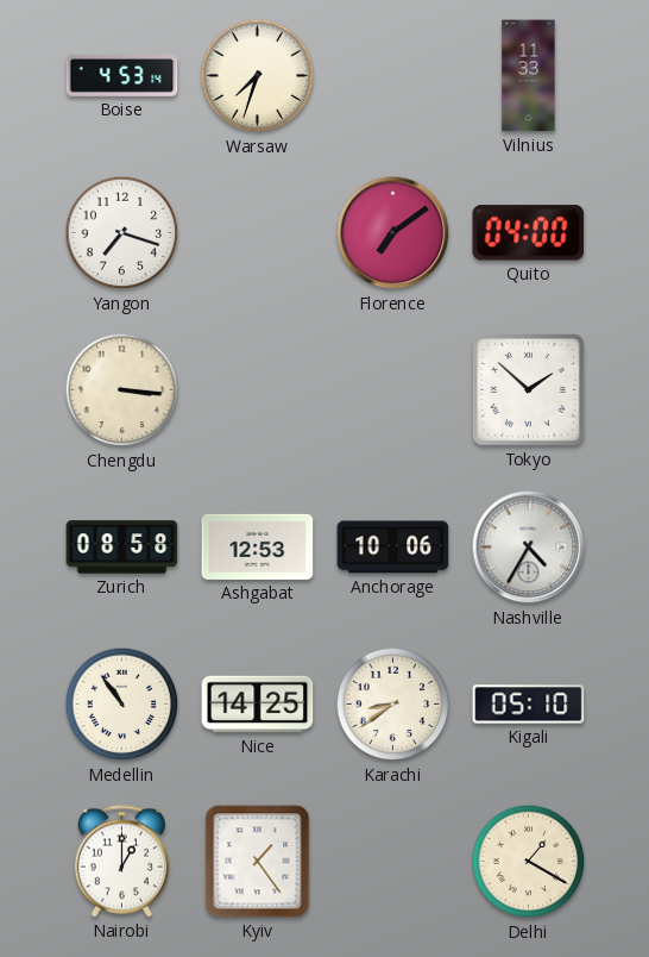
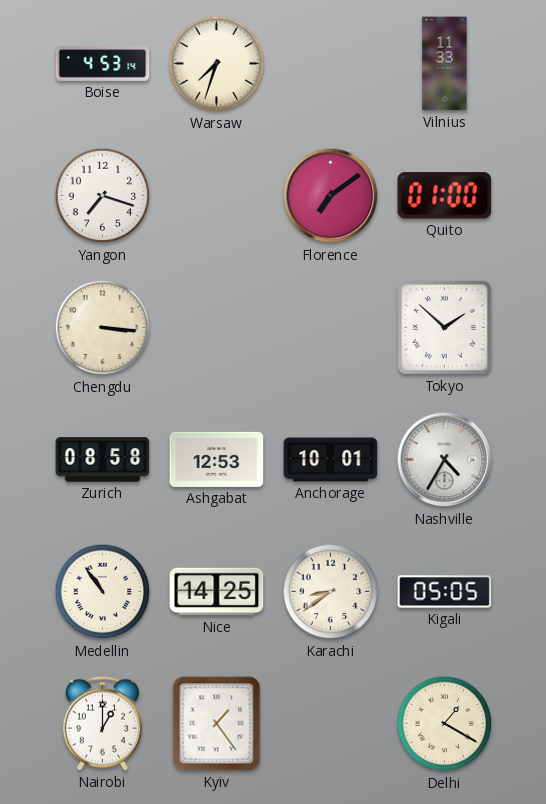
Quito: 04:00 -> 01:00
Anchorage: 10:06 -> 10:01
Kigali: 05:10 -> 05:05
